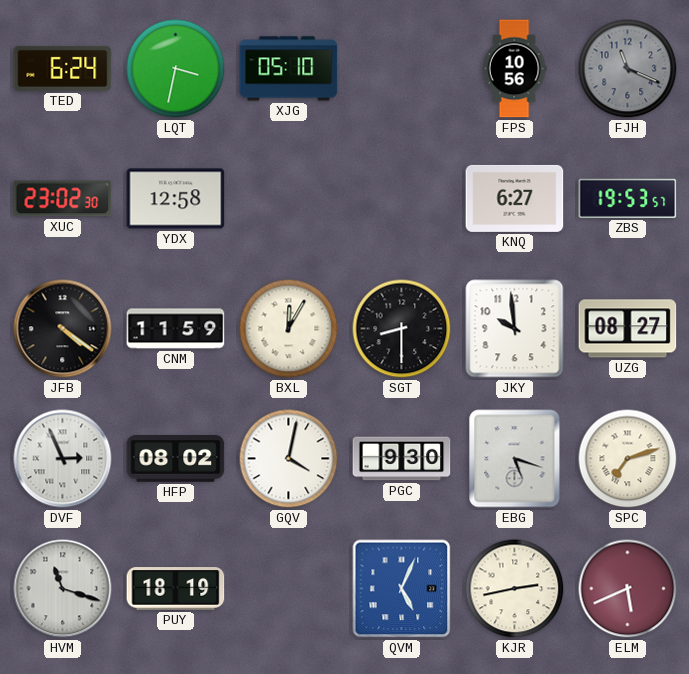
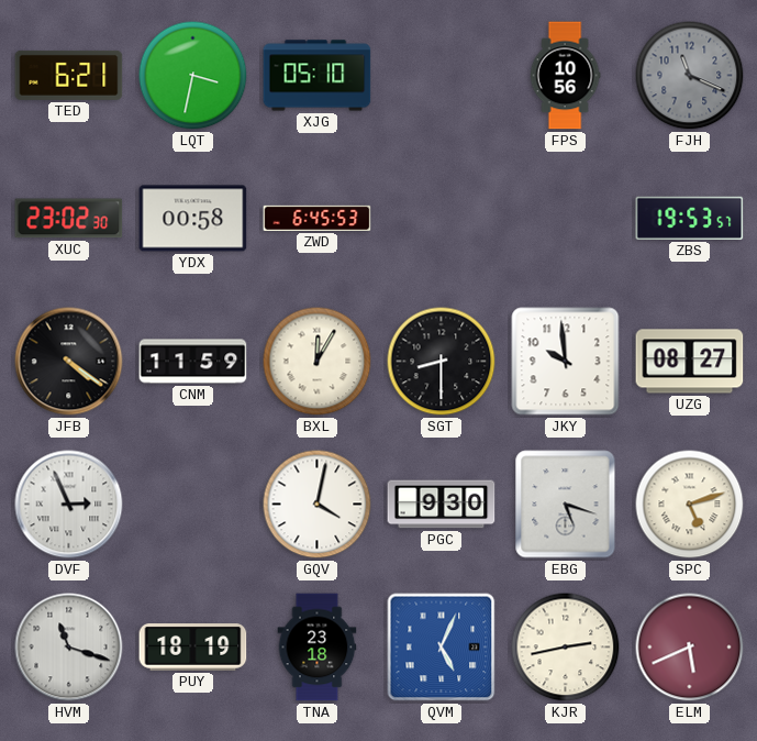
TED: 6:24 -> 6:21
YDX: 12:58 -> 00:58
ZWD: none -> 6:45
KNQ: 6:27 -> none
HFP: 08:02 -> none
SPC: 7:12 -> 5:12
TNA: none -> 23:18
